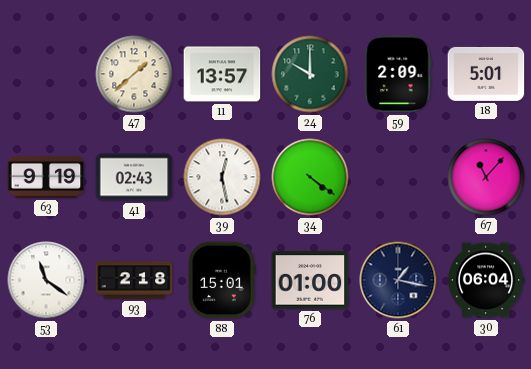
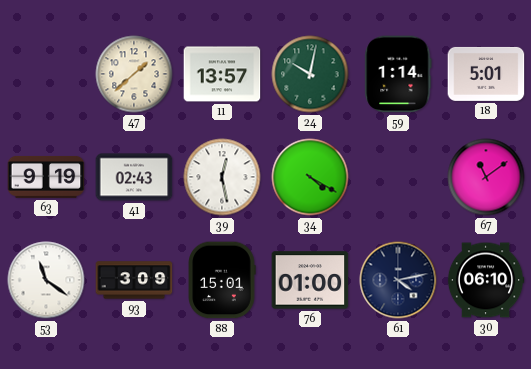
24: 10:00 -> 10:02
59: 2:09 -> 1:14
34: 4:21 -> 4:20
67: 11:07 -> 11:09
93: 2:18 -> 3:09
61: 1:17 -> 4:13
30: 06:04 -> 06:10
